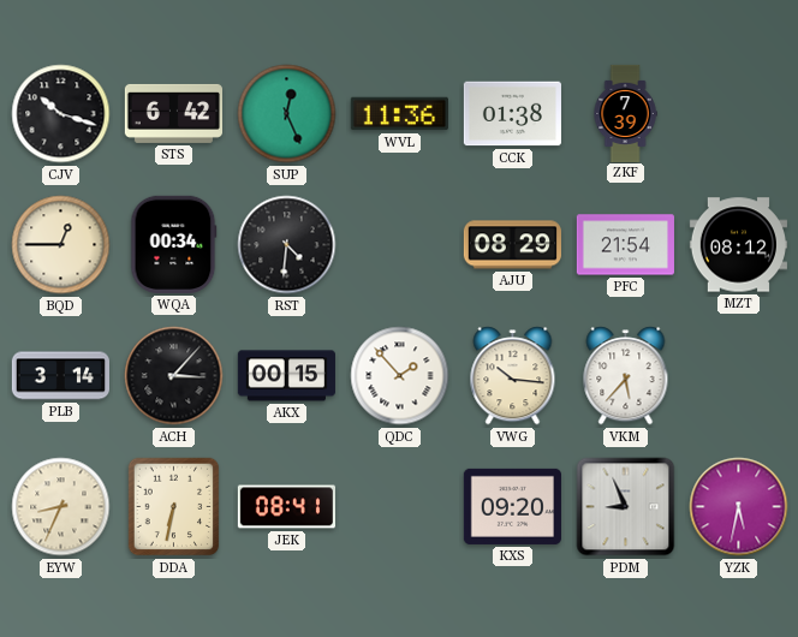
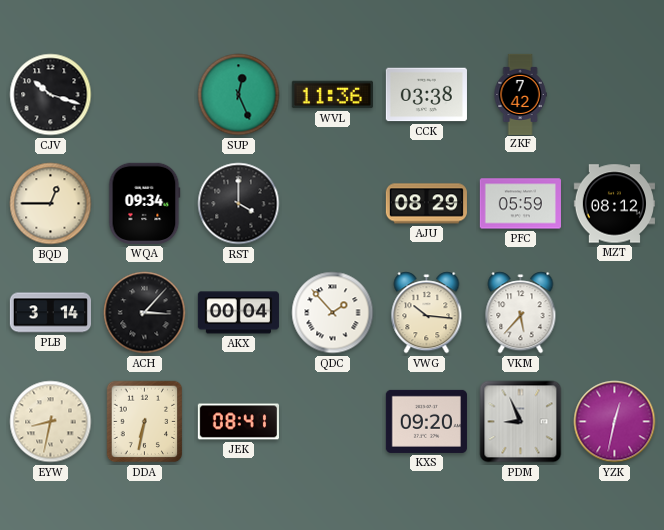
STS: 6:42 -> none
CCK: 01:38 -> 03:38
ZKF: 7:39 -> 7:42
WQA: 00:34 -> 09:34
RST: 4:31 -> 4:00
PFC: 21:54 -> 05:59
AKX: 00:15 -> 00:04
EYW: 8:34 -> 8:32
YZK: 5:32 -> 12:32
